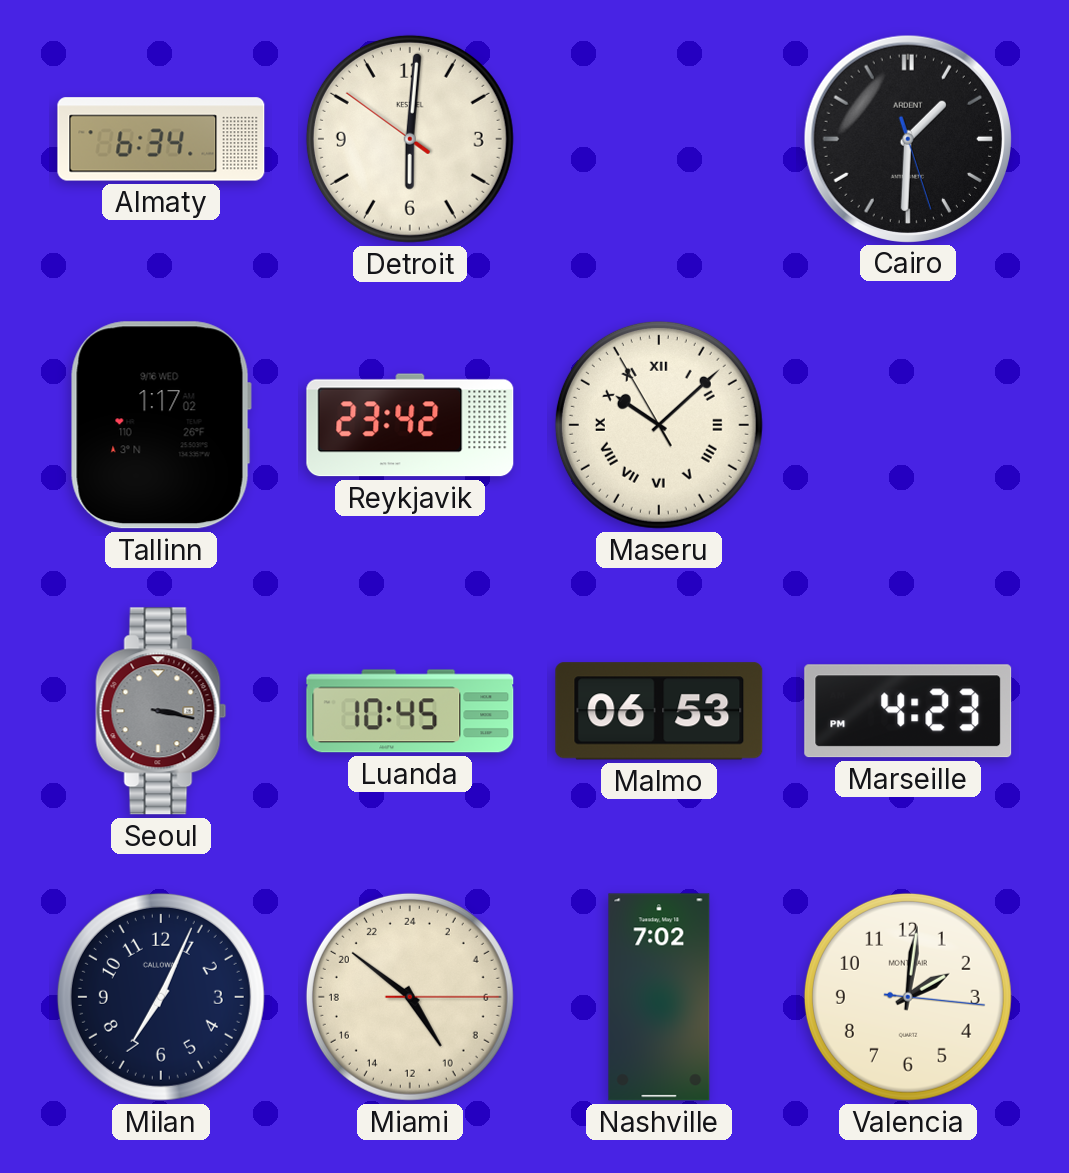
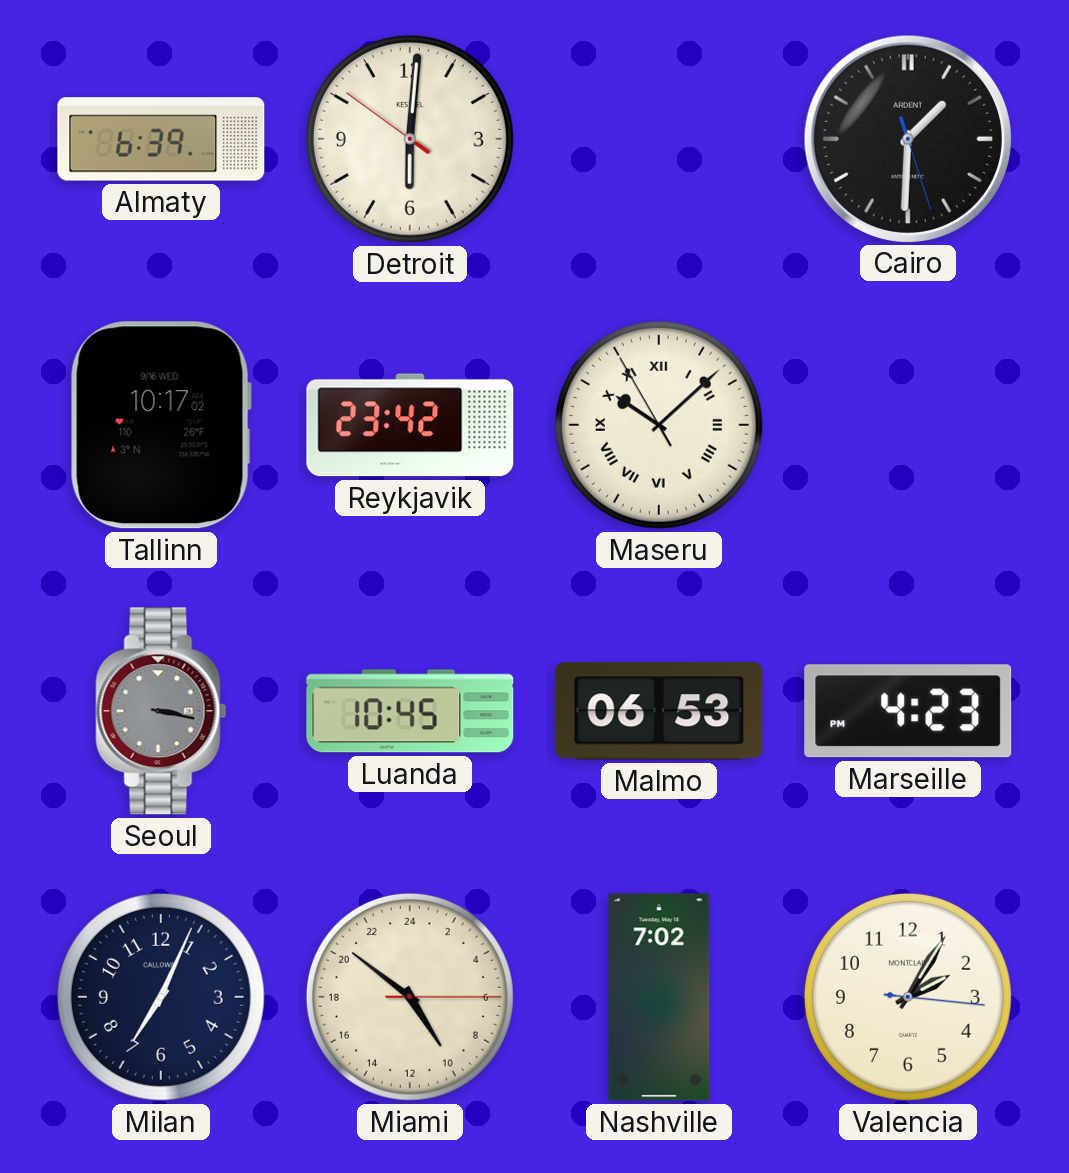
Almaty: 6:34 -> 6:39
Tallinn: 1:17 -> 10:17
Valencia: 2:01 -> 2:05
